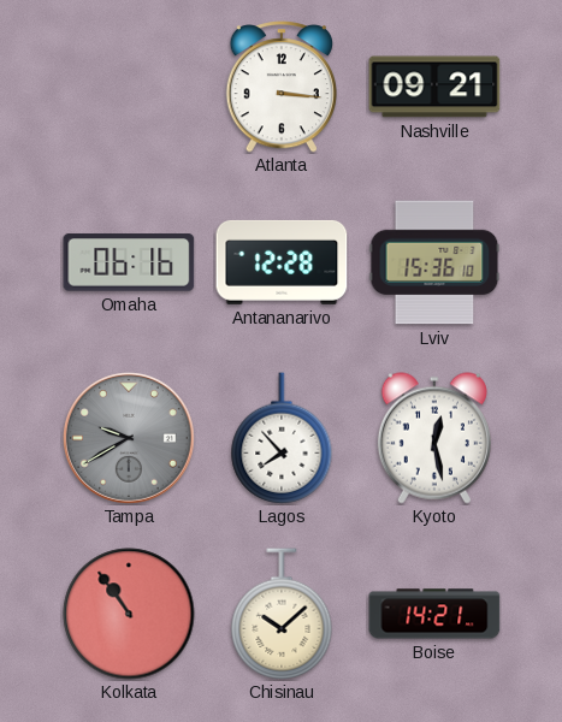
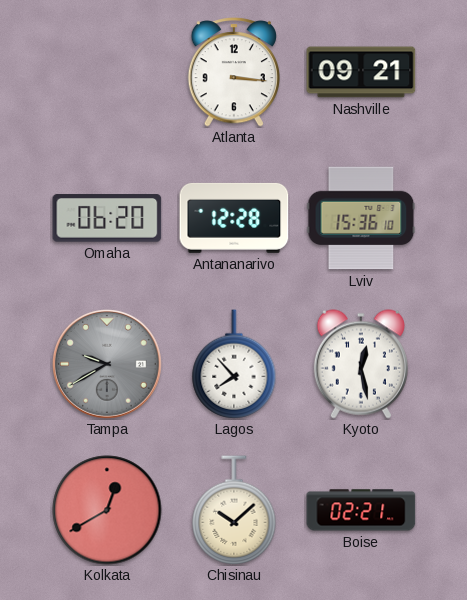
Omaha: 06:16 -> 06:20
Kolkata: 10:54 -> 12:40
Boise: 14:21 -> 02:21
